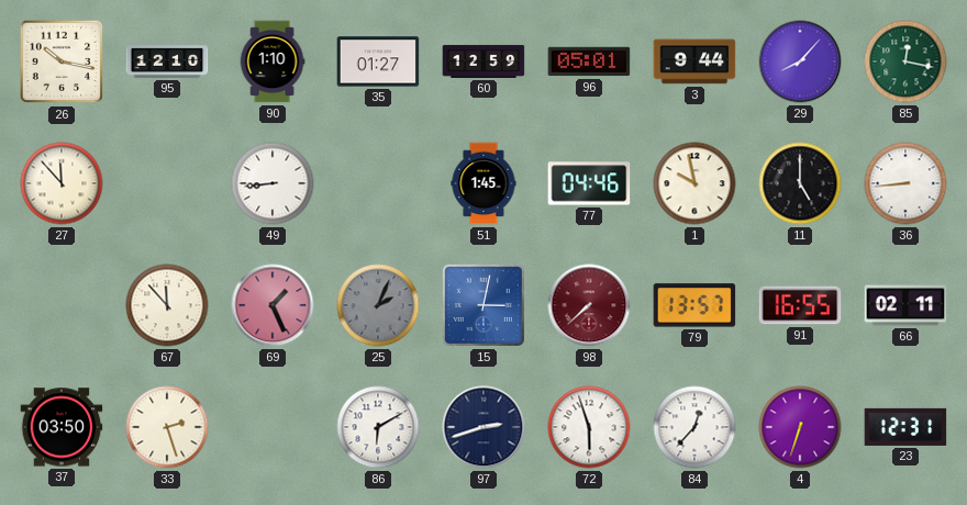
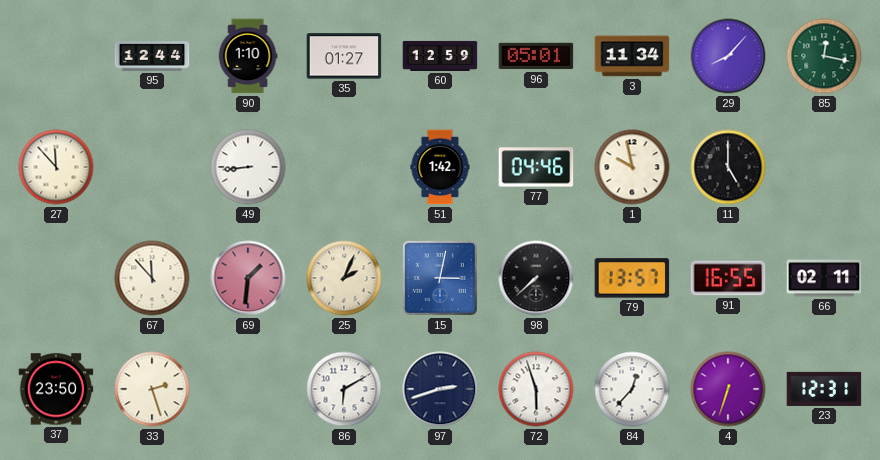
26: 10:17 -> none
95: 12:10 -> 12:44
3: 9:44 -> 11:34
51: 1:45 -> 1:42
36: 8:44 -> none
69: 1:26 -> 1:31
25 dial: grey -> cream
98 dial: burgundy -> black
37: 03:50 -> 23:50
